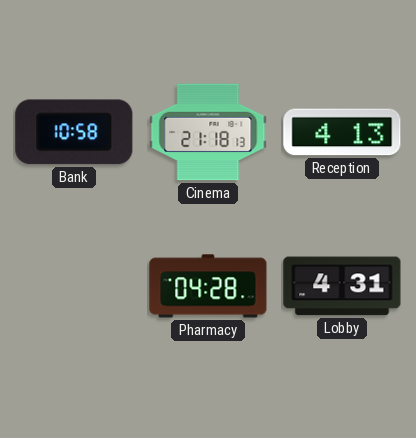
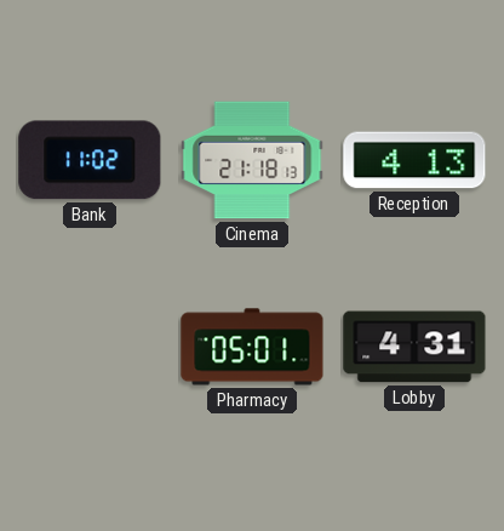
Bank: 10:58 -> 11:02
Pharmacy: 04:28 -> 05:01
